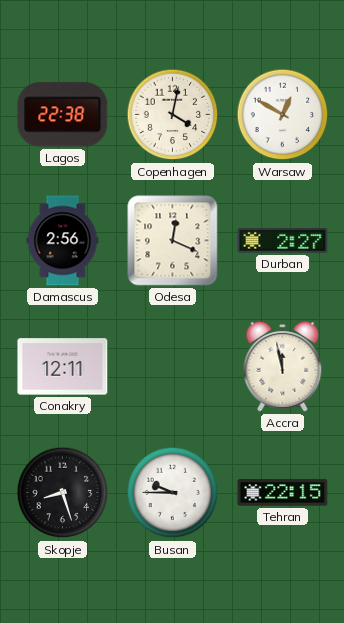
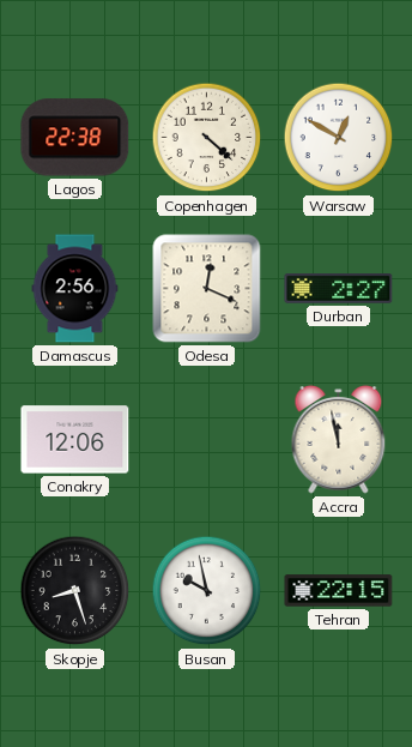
Copenhagen: 4:02 -> 4:22
Conakry: 12:11 -> 12:06
Busan: 9:45 -> 9:58
